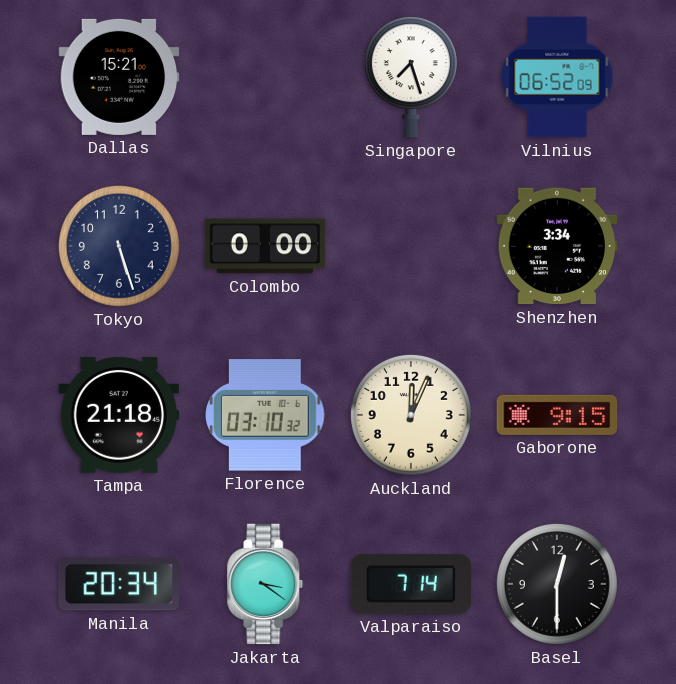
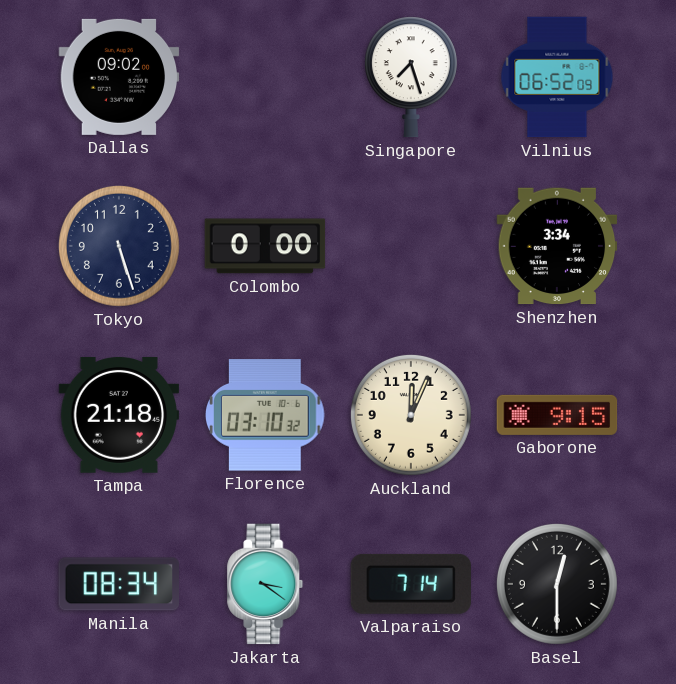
Dallas: 15:21 -> 09:02
Manila: 20:34 -> 08:34
